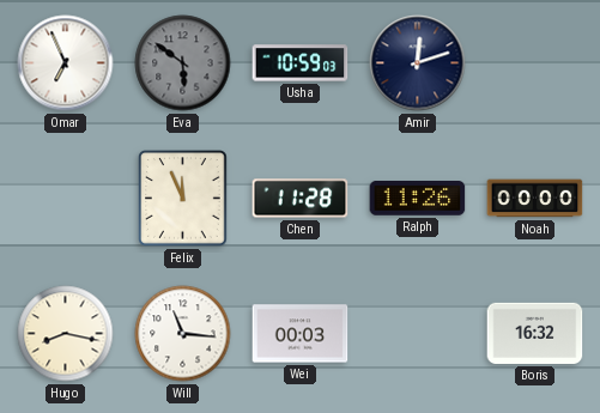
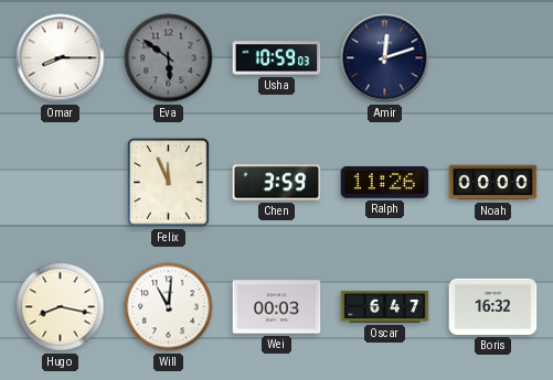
Omar: 6:56 -> 8:15
Chen: 11:28 -> 3:59
Will: 11:16 -> 11:01
Oscar: none -> 6:47
